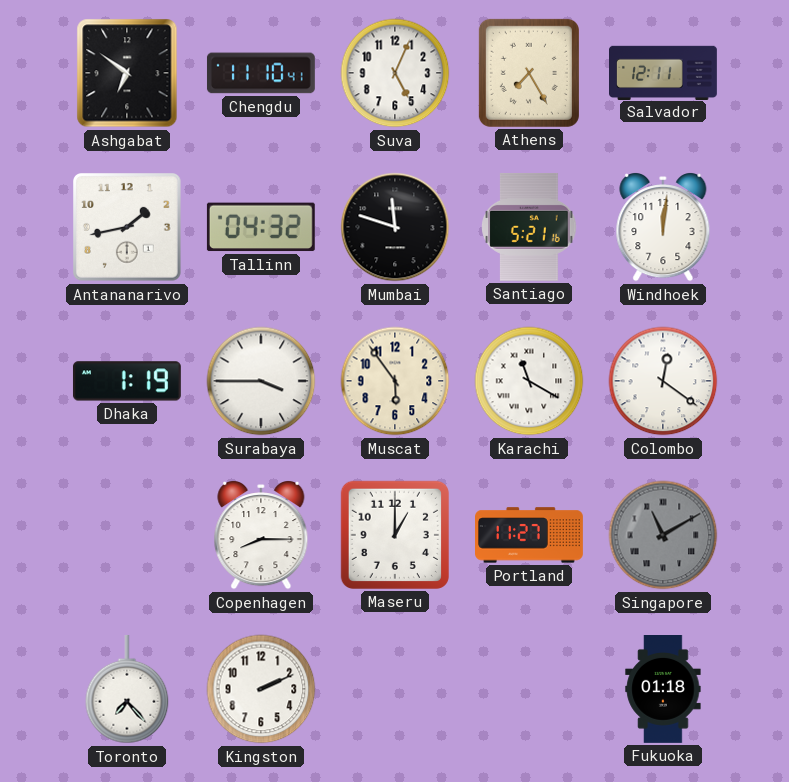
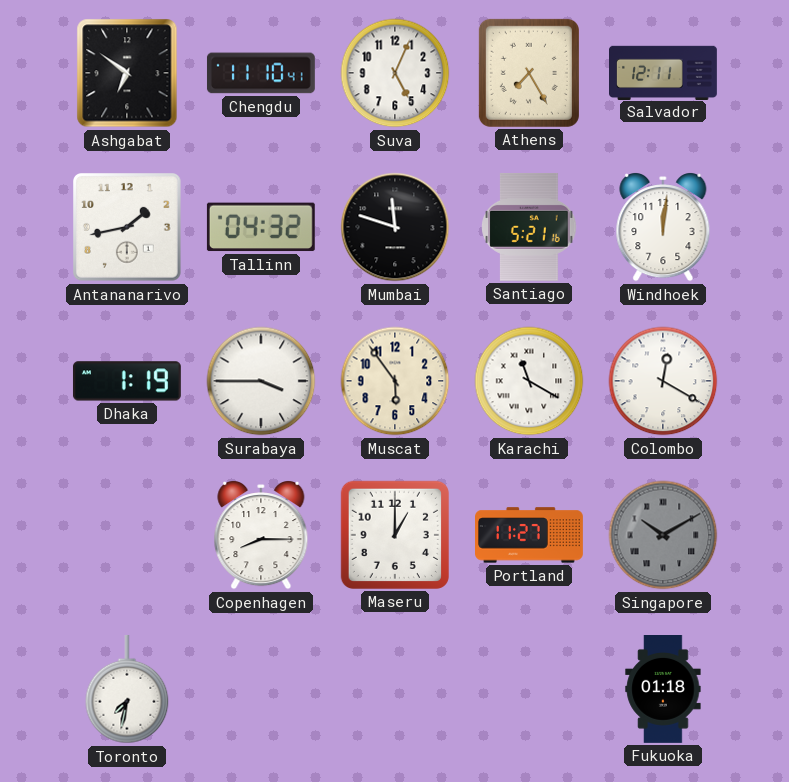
Colombo: 12:21 -> 12:20
Singapore: 11:10 -> 10:10
Toronto: 7:23 -> 7:32
Kingston: 2:11 -> none
